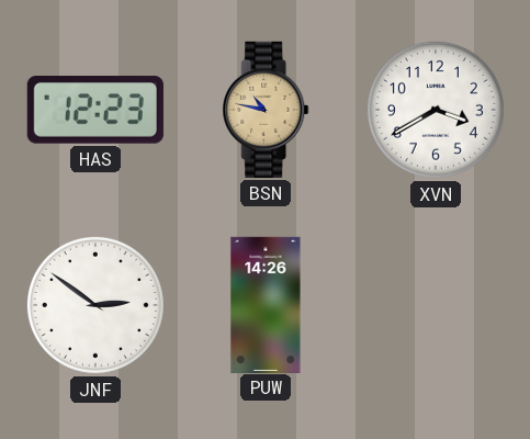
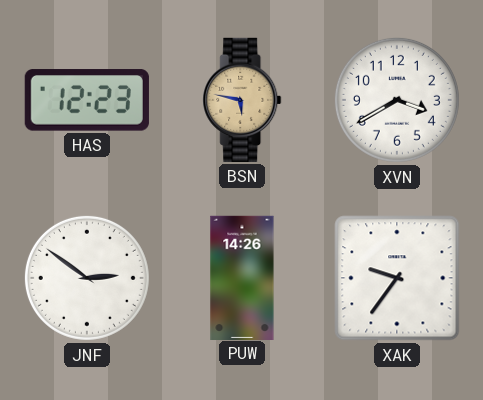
BSN: 10:47 -> 5:47
XAK: none -> 9:36
